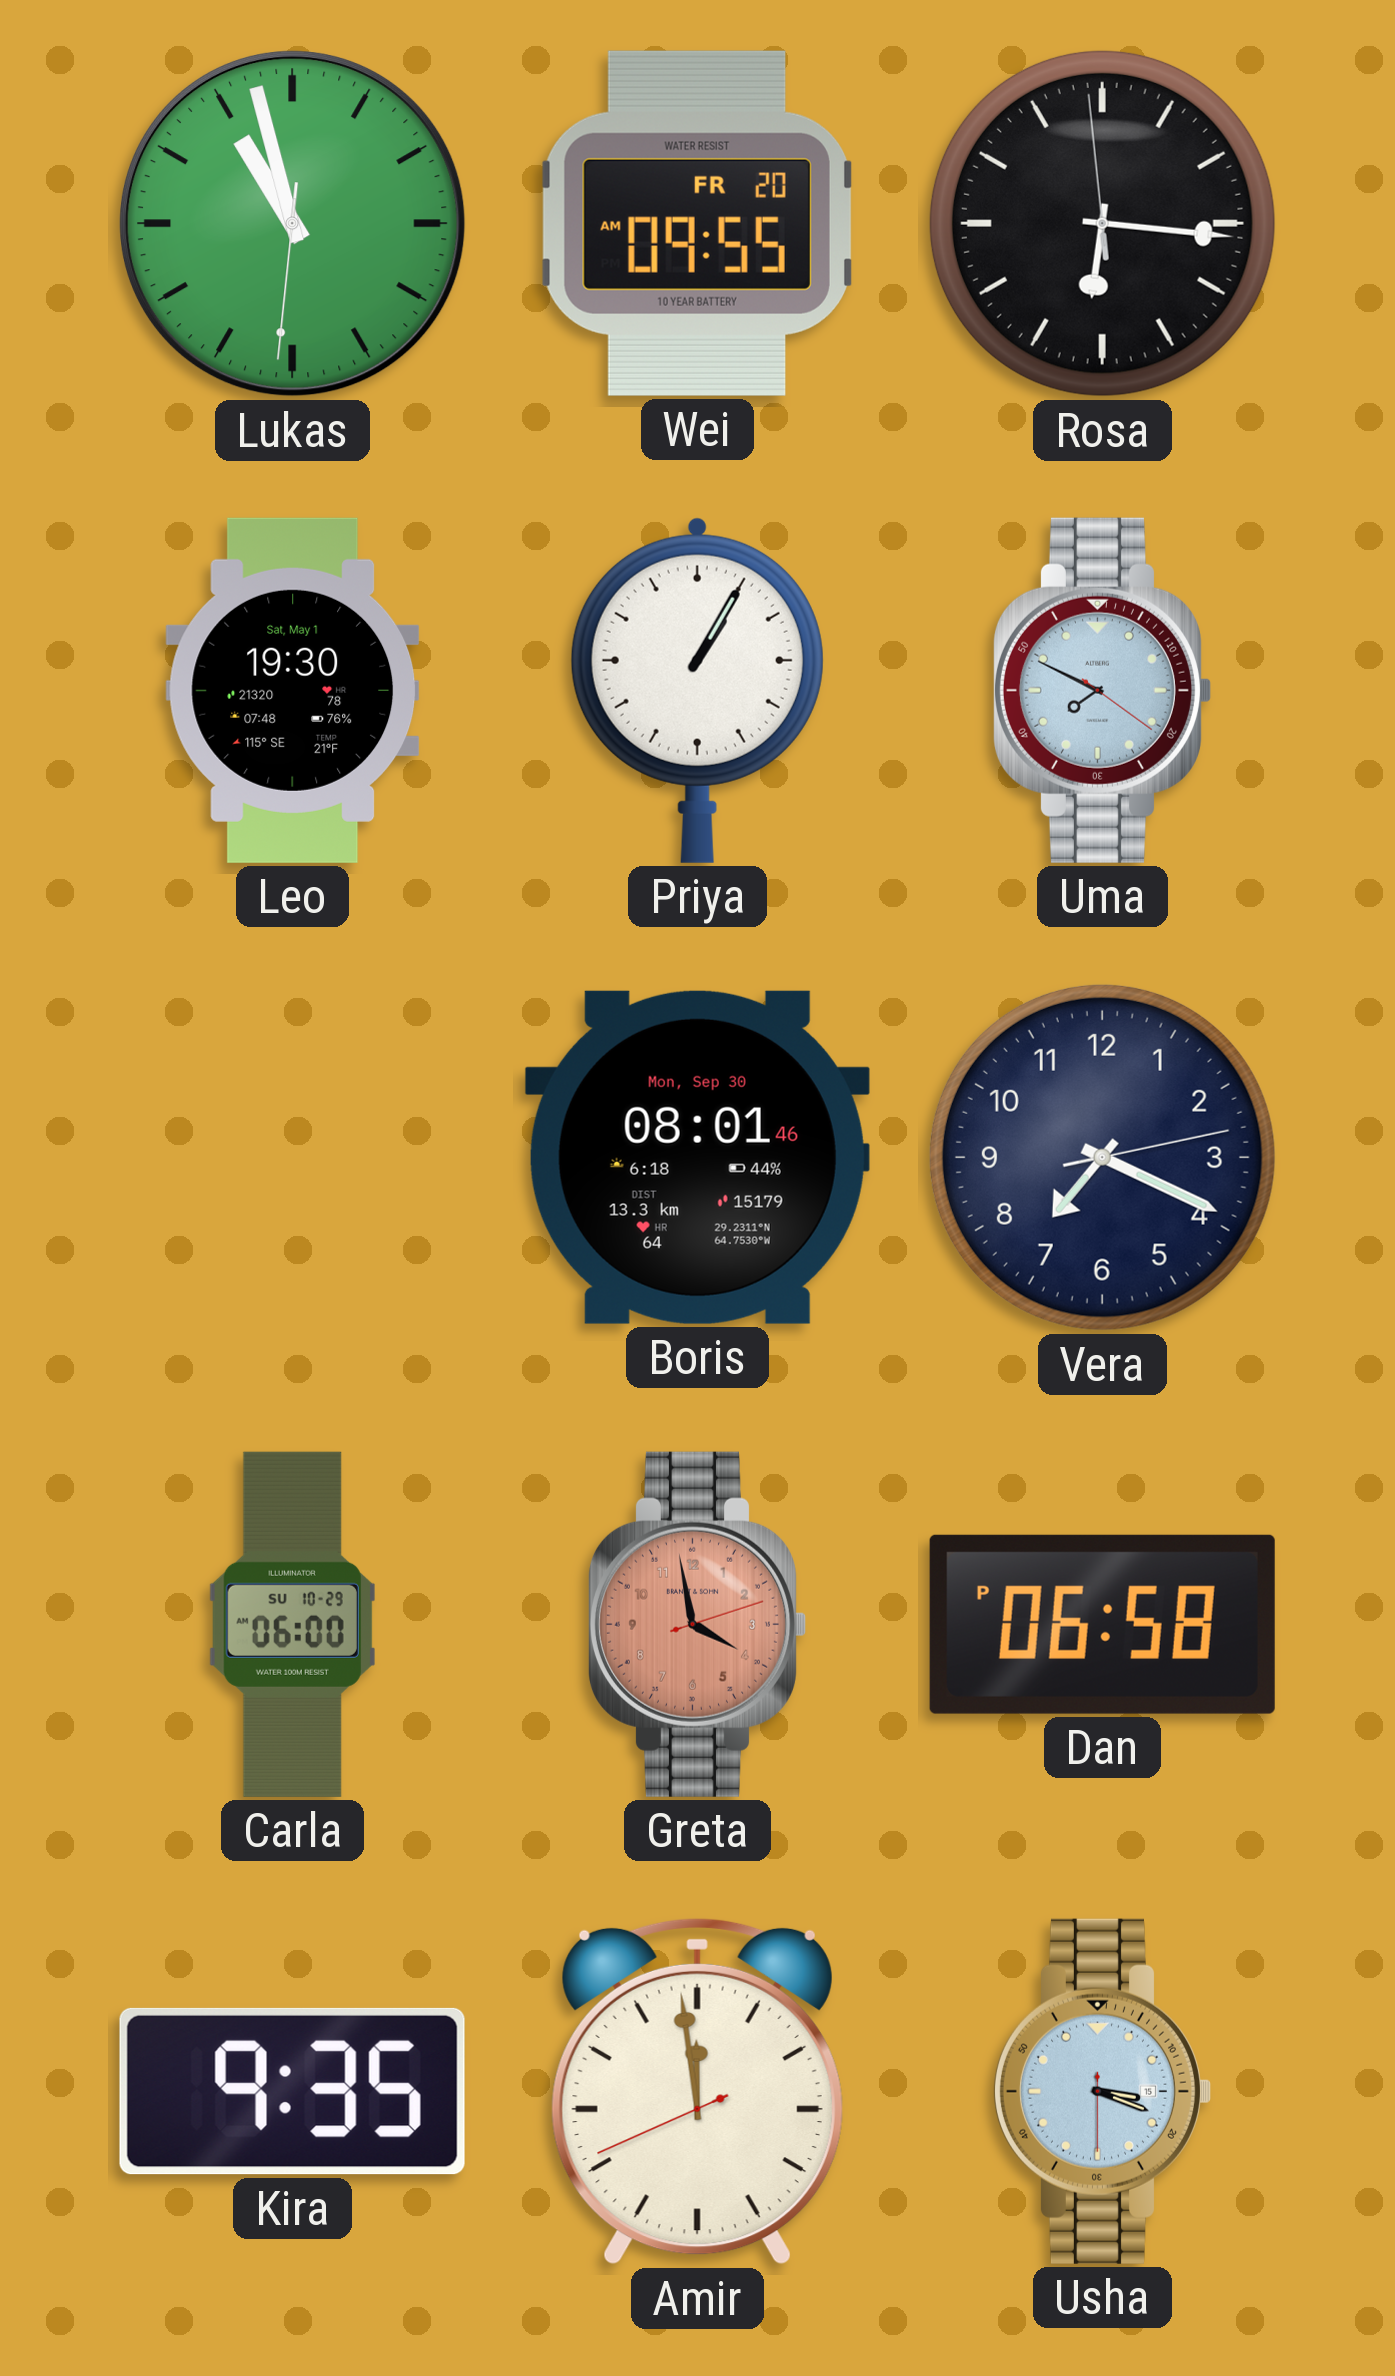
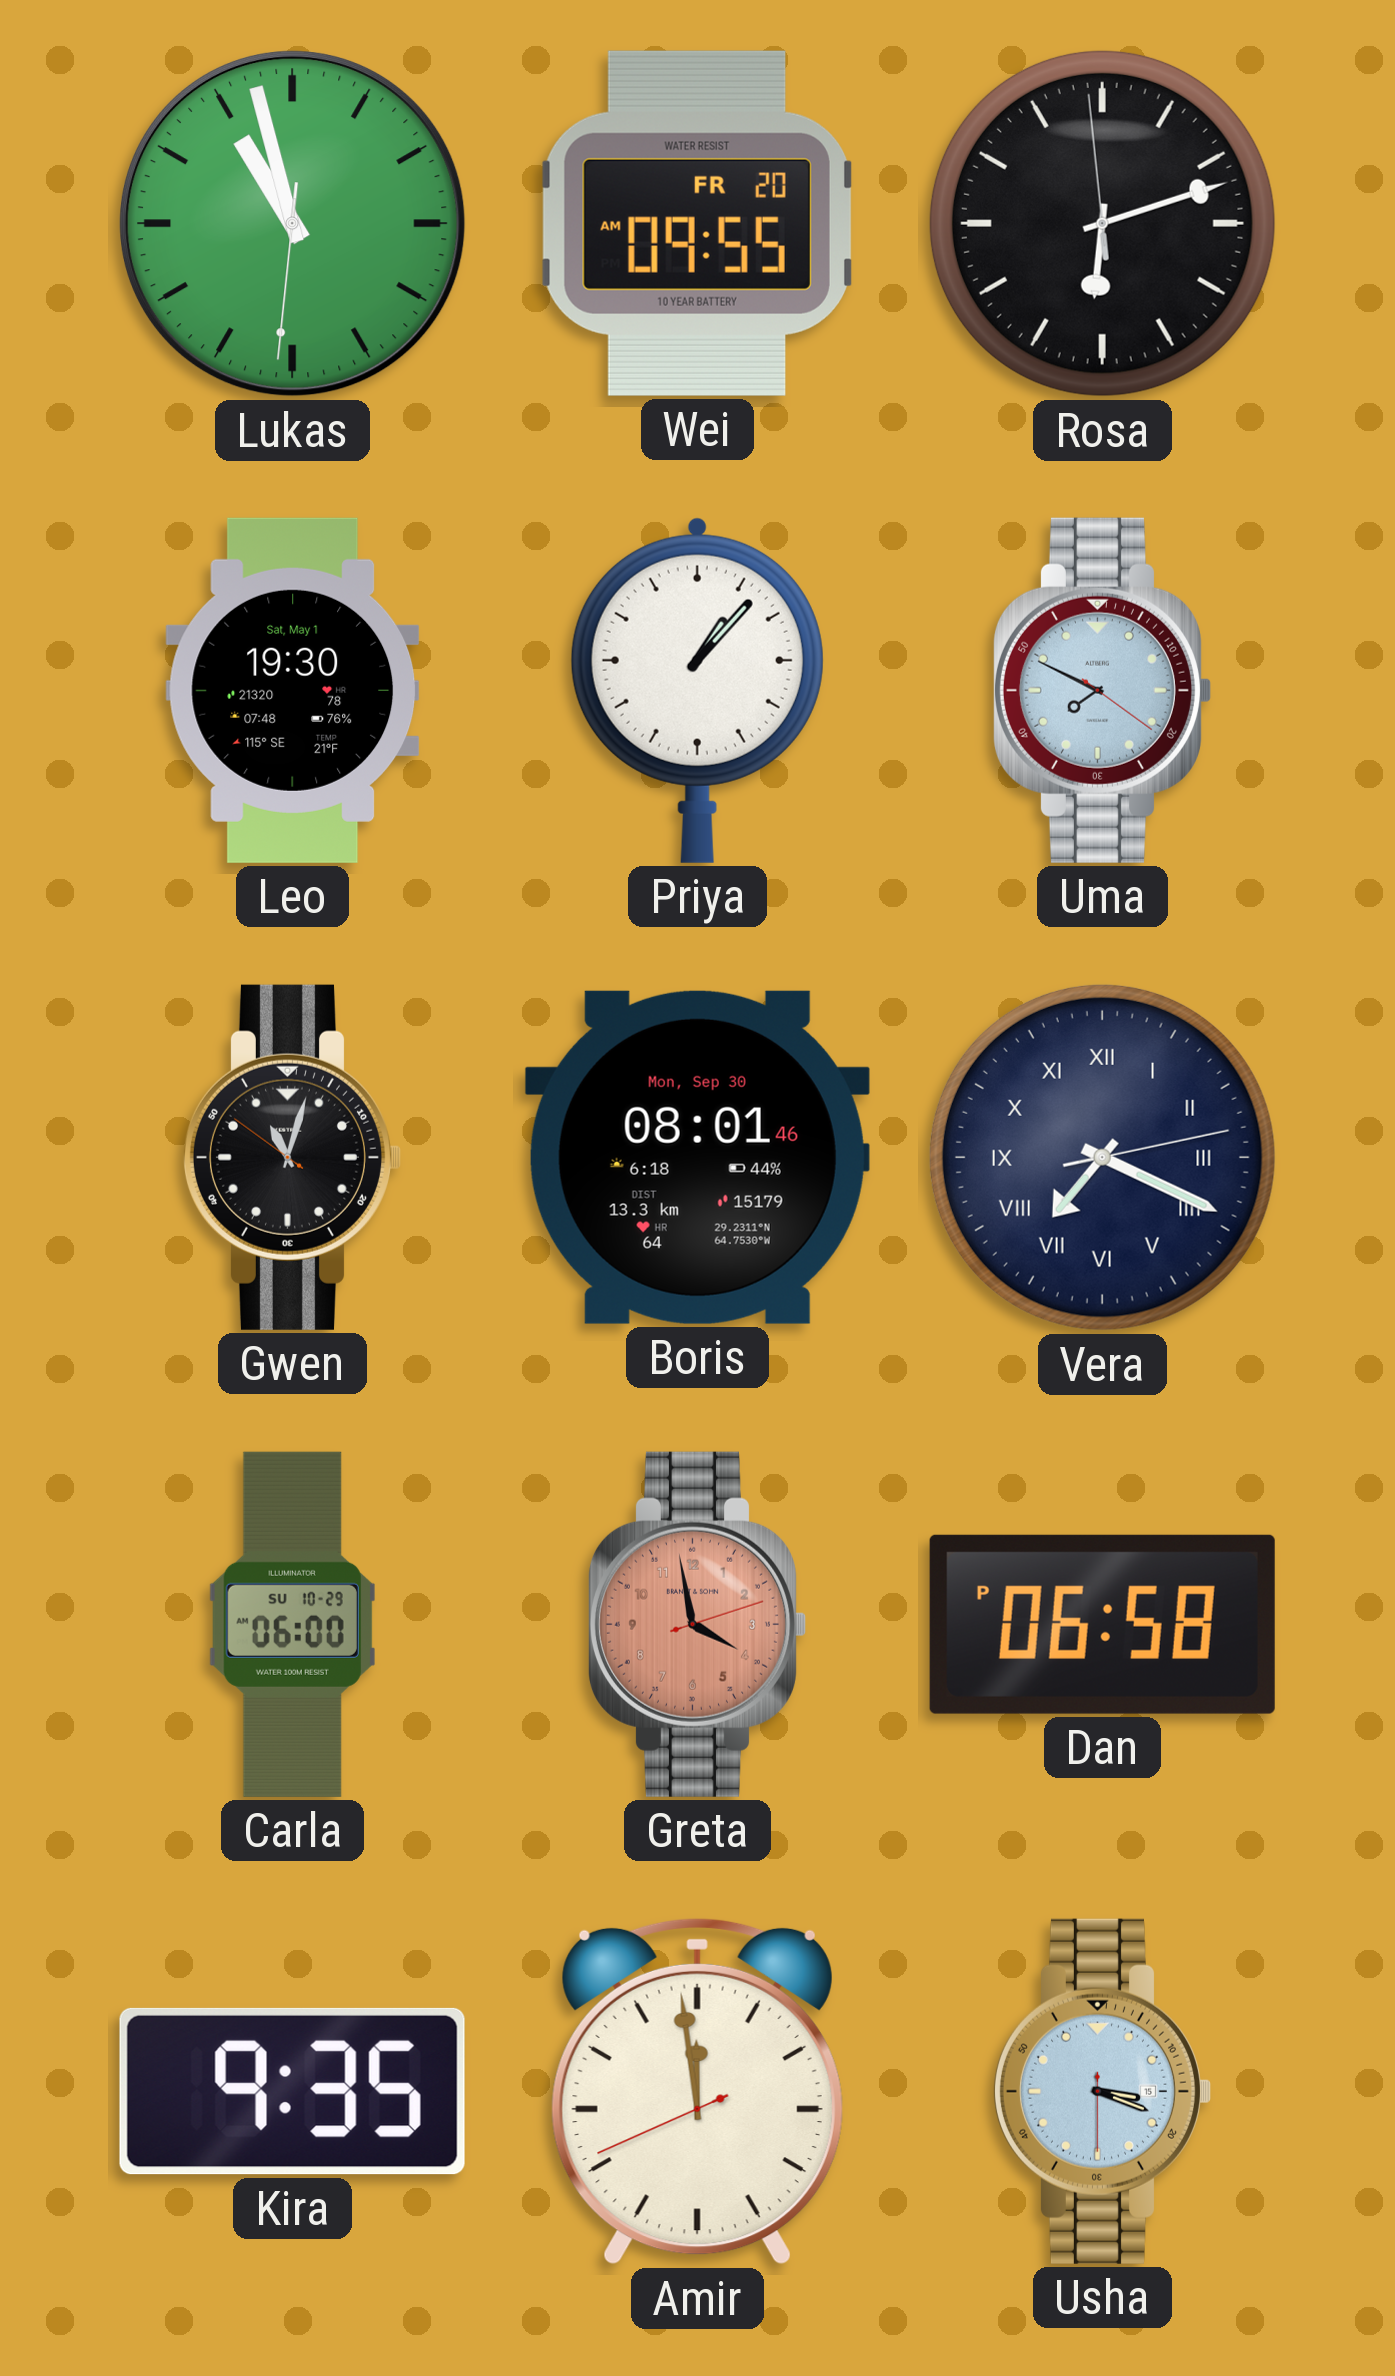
Rosa: 6:15 -> 6:11
Priya: 1:05 -> 1:07
Gwen: none -> 11:02
Vera numerals: Arabic -> Roman
